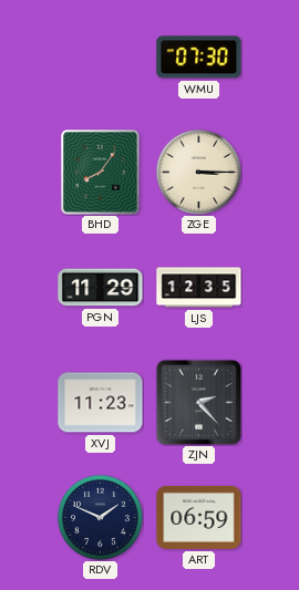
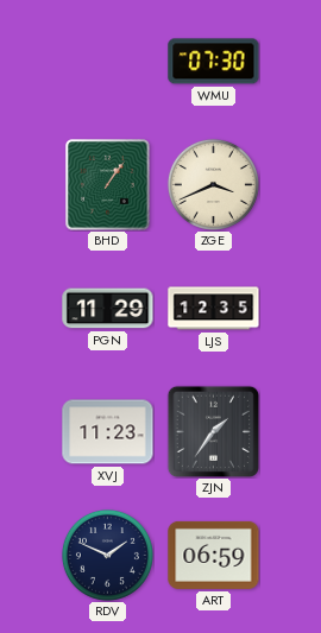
BHD: 8:06 -> 1:06
ZGE: 3:15 -> 3:41
ZJN: 2:23 -> 1:36
